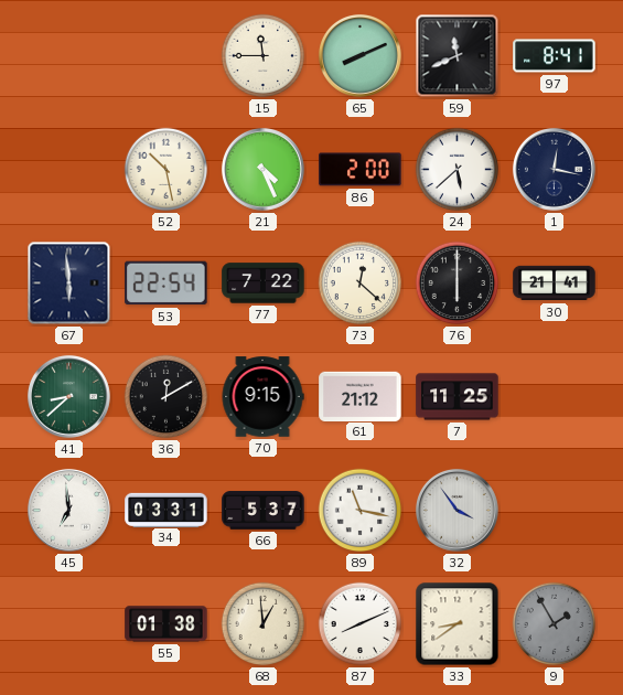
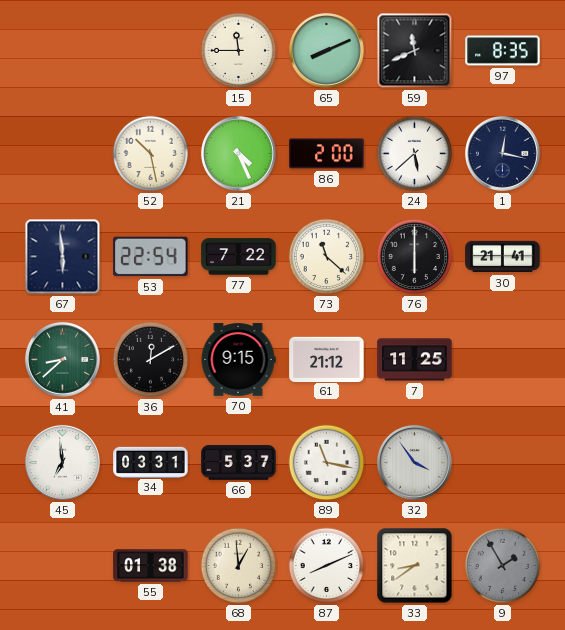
97: 8:41 -> 8:35
73: 12:22 -> 11:22
